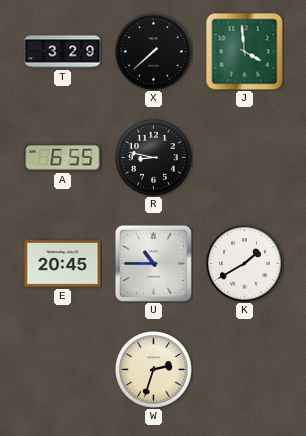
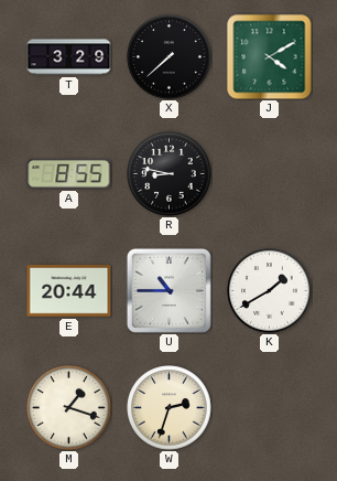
J: 3:59 -> 4:10
A: 6:55 -> 8:55
E: 20:45 -> 20:44
M: none -> 1:18
